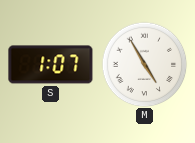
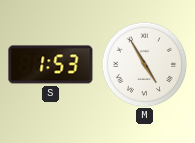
S: 1:07 -> 1:53
